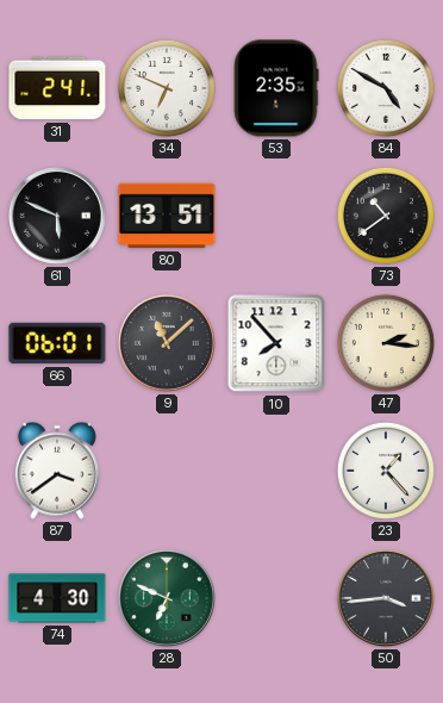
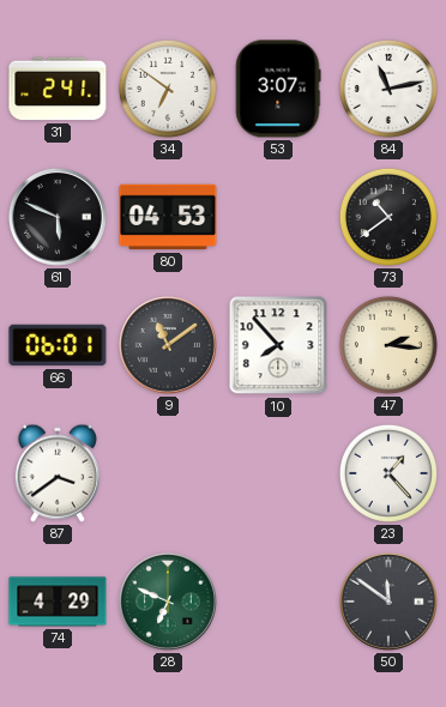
34: 6:49 -> 6:51
53: 2:35 -> 3:07
84: 4:50 -> 11:13
80: 13:51 -> 04:53
9: 11:08 -> 11:09
74: 4:30 -> 4:29
50: 3:44 -> 11:51
